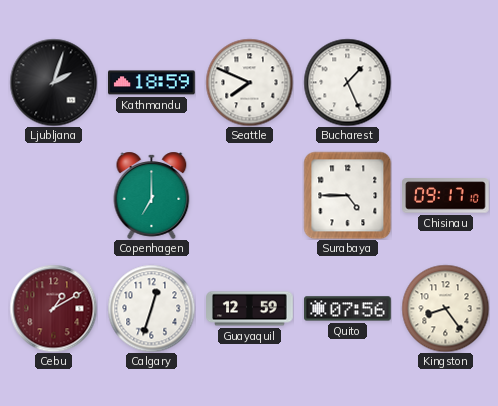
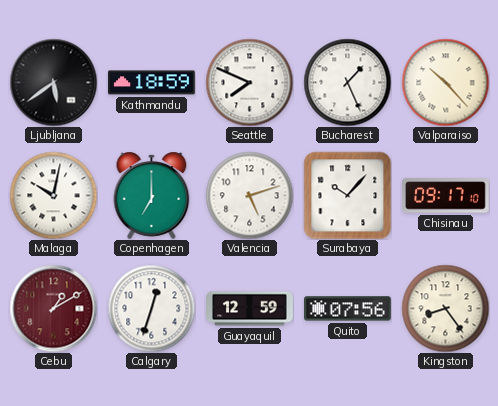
Ljubljana: 2:03 -> 5:39
Valparaiso: none -> 10:23
Malaga: none -> 10:02
Valencia: none -> 5:12
Surabaya: 4:45 -> 10:07
